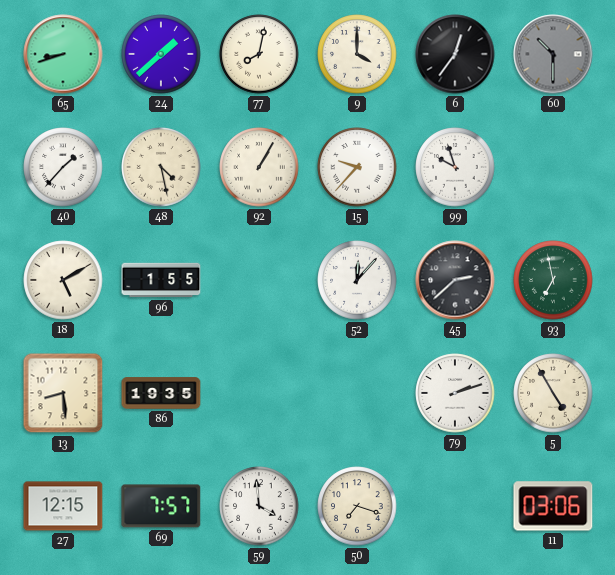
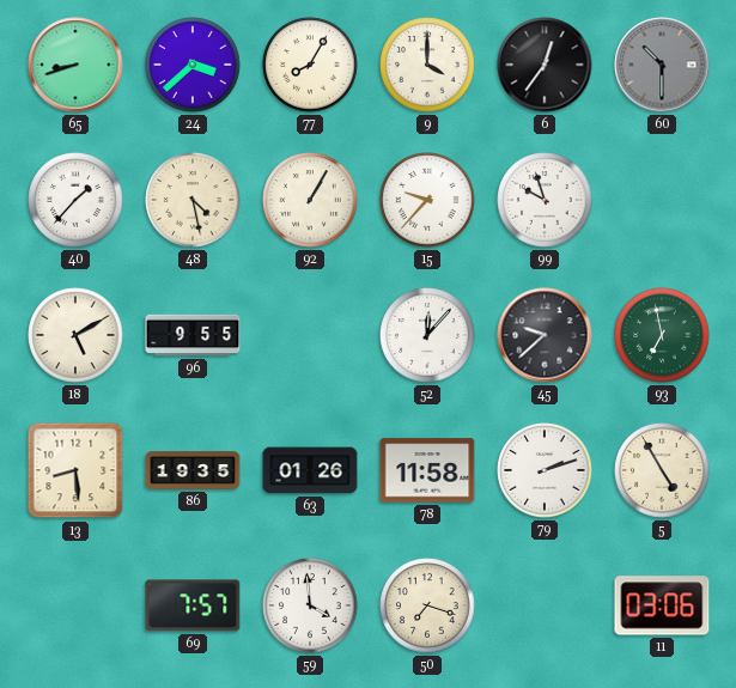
24: 1:38 -> 3:38
77: 8:02 -> 8:05
96: 1:55 -> 9:55
45: 2:38 -> 9:38
63: none -> 01:26
78: none -> 11:58
27: 12:15 -> none
